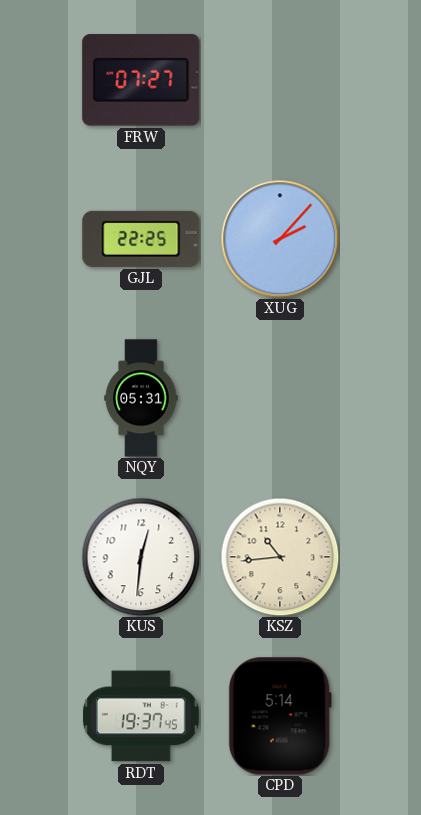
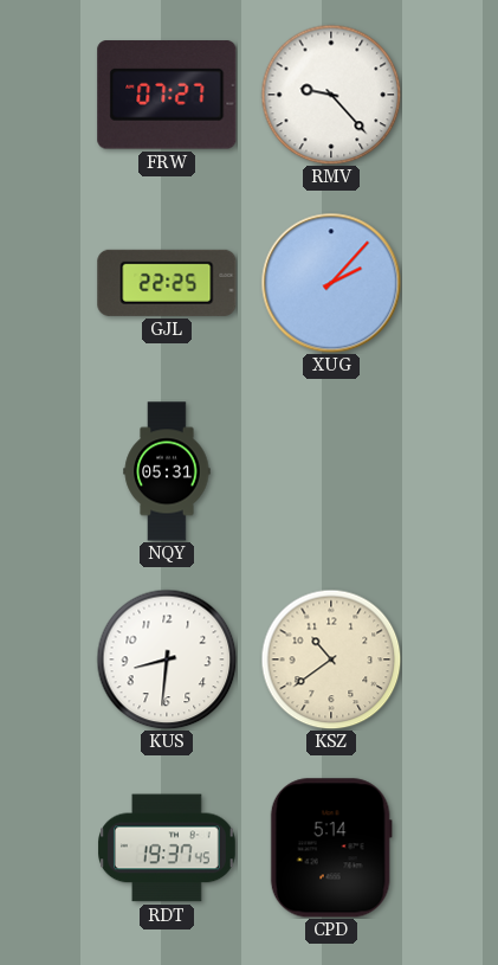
RMV: none -> 9:23
KUS: 12:31 -> 8:31
KSZ: 10:44 -> 10:39
